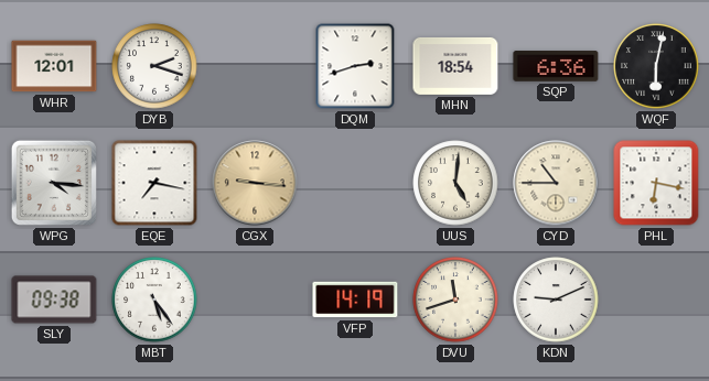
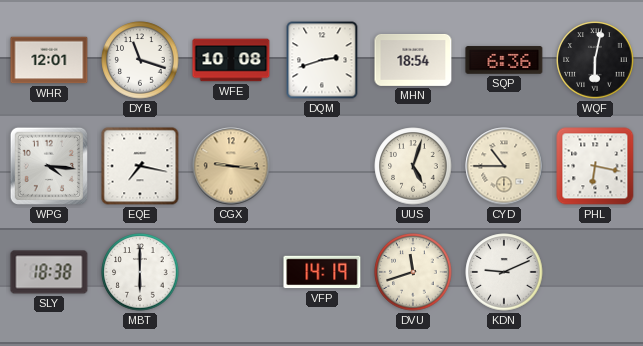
DYB: 2:18 -> 11:18
WFE: none -> 10:08
UUS: 5:01 -> 5:03
SLY: 09:38 -> 18:38
MBT: 5:24 -> 6:00
